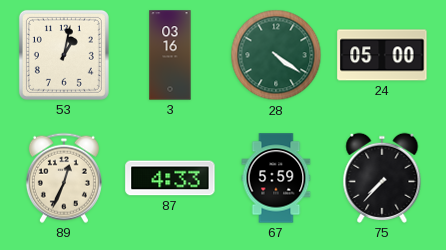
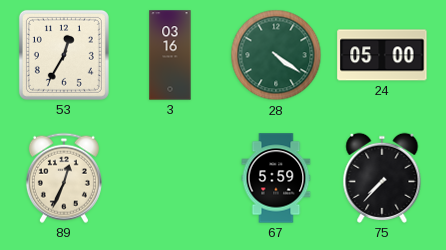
53: 1:02 -> 12:35
87: 4:33 -> none
